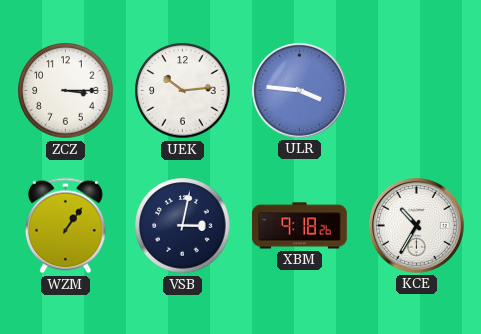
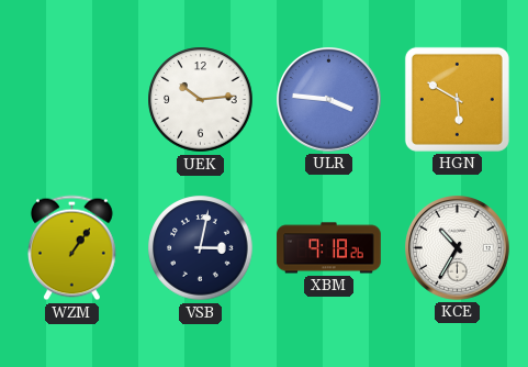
ZCZ: 3:15 -> none
HGN: none -> 5:50
